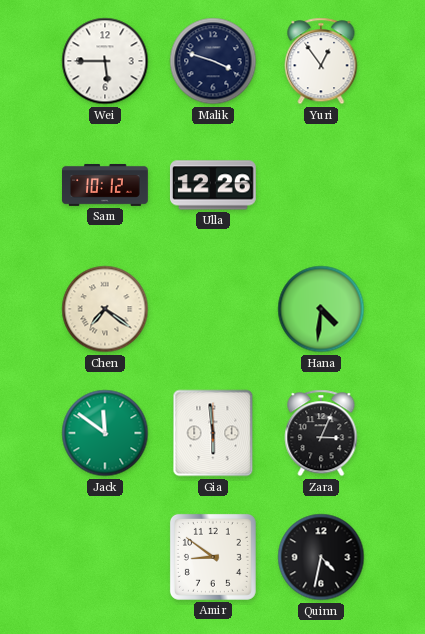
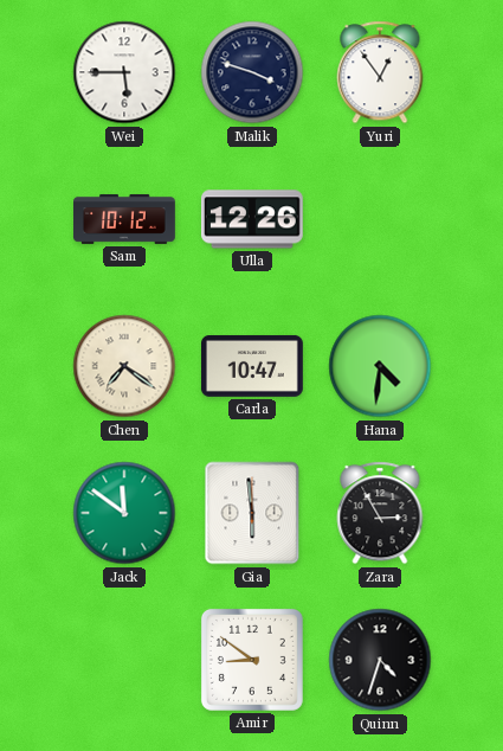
Carla: none -> 10:47
Zara: 3:04 -> 2:55
Quinn: 4:32 -> 4:33
